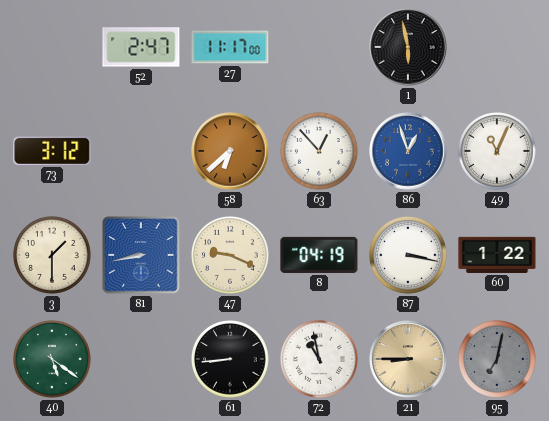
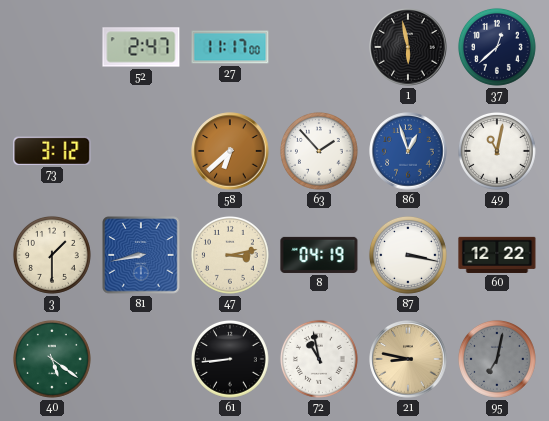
37: none -> 12:38
63: 12:53 -> 1:53
49: 11:04 -> 11:02
47: 9:19 -> 3:13
60: 1:22 -> 12:22
21: 8:45 -> 8:47
